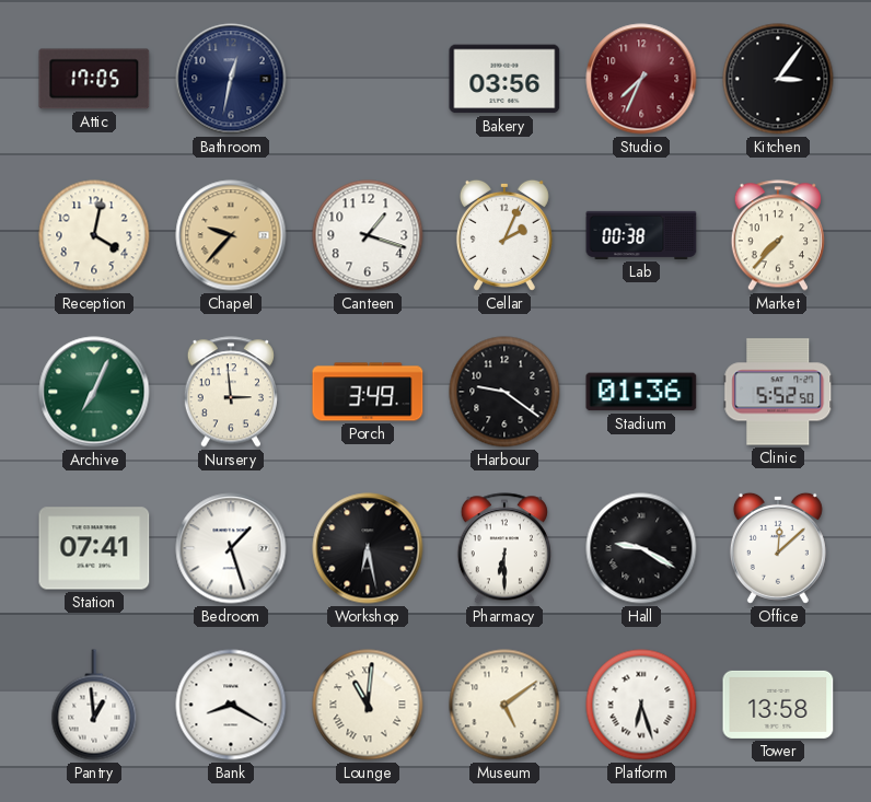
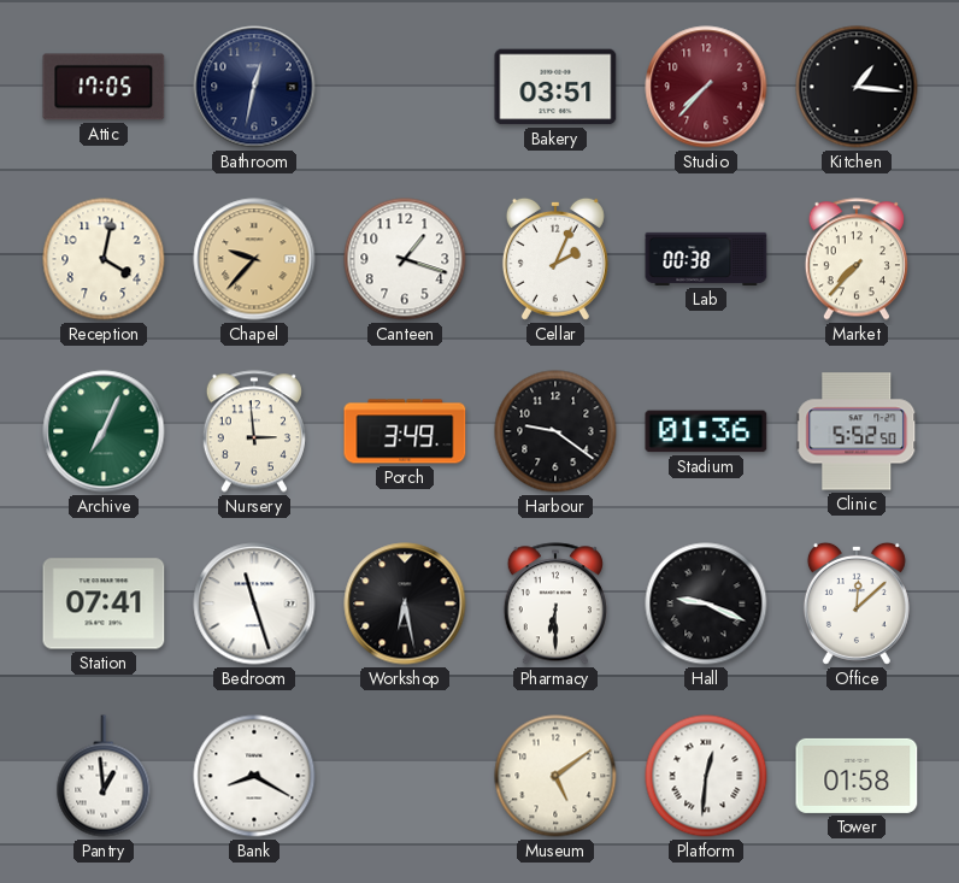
Bakery: 03:56 -> 03:51
Studio: 7:34 -> 7:37
Kitchen: 3:06 -> 1:16
Bedroom: 1:27 -> 11:27
Hall: 9:20 -> 9:19
Lounge: 11:01 -> none
Platform: 6:27 -> 12:31
Tower: 13:58 -> 01:58
